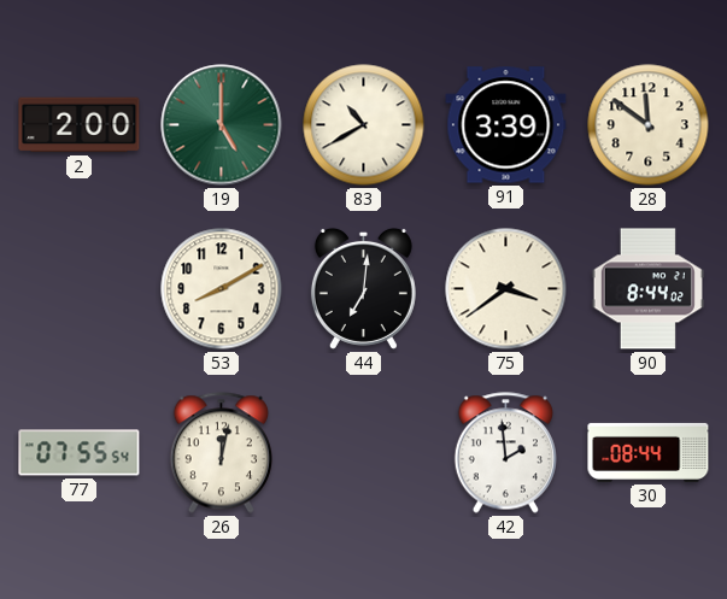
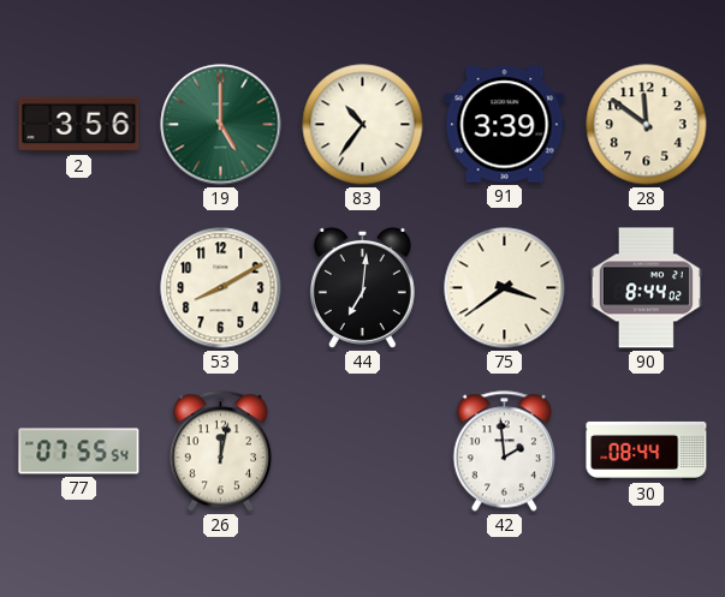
2: 2:00 -> 3:56
83: 10:40 -> 10:36
